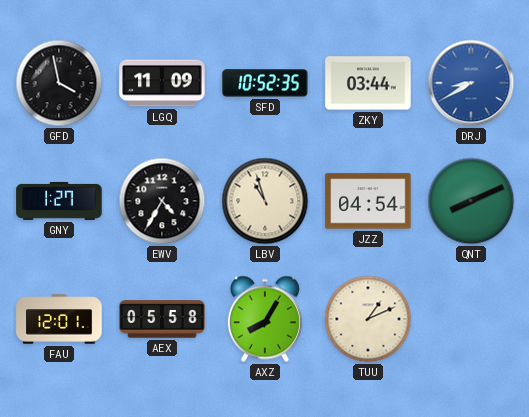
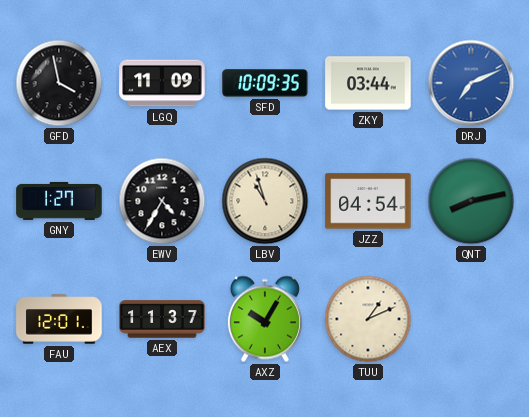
SFD: 10:52 -> 10:09
DRJ: 8:40 -> 7:11
QNT: 8:11 -> 8:13
AEX: 05:58 -> 11:37
AXZ: 8:05 -> 10:05
